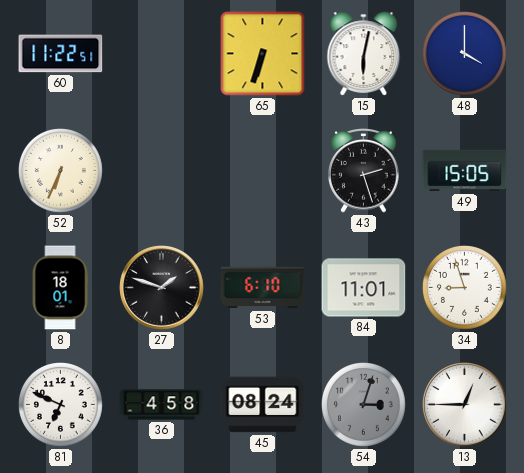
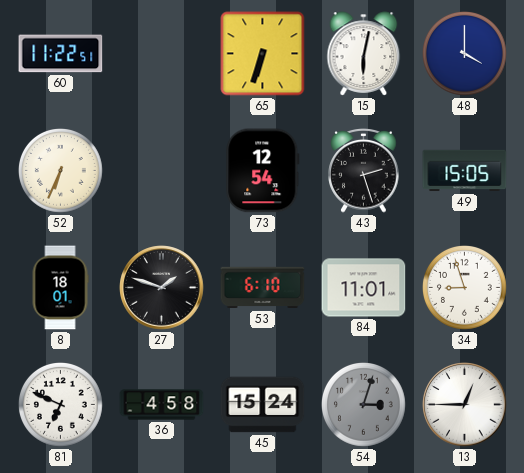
73: none -> 12:54
45: 08:24 -> 15:24
